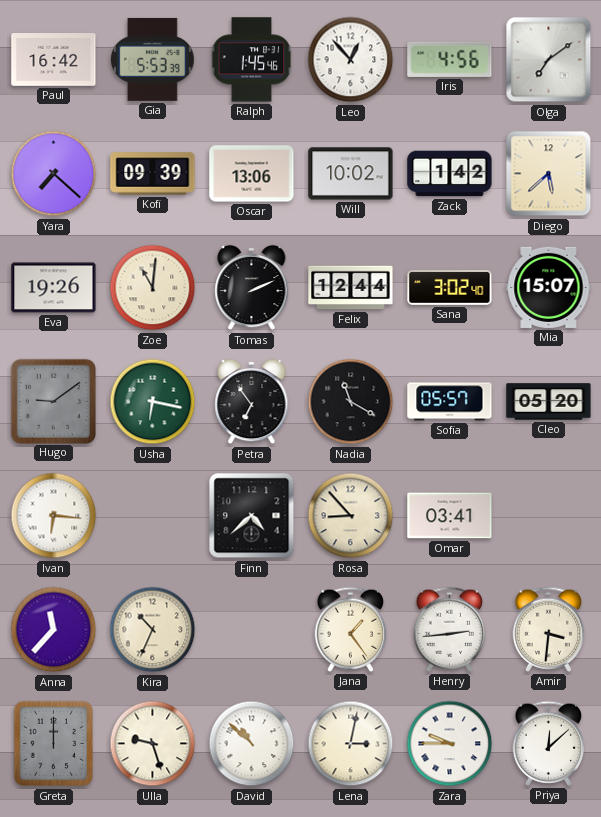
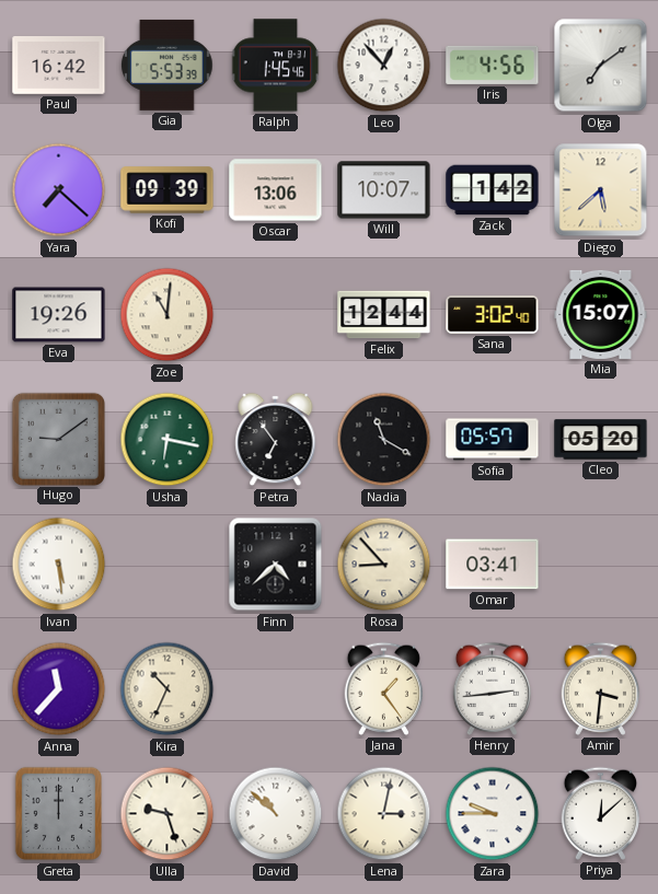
Will: 10:02 -> 10:07
Tomas: 2:11 -> none
Ivan: 6:16 -> 5:29
